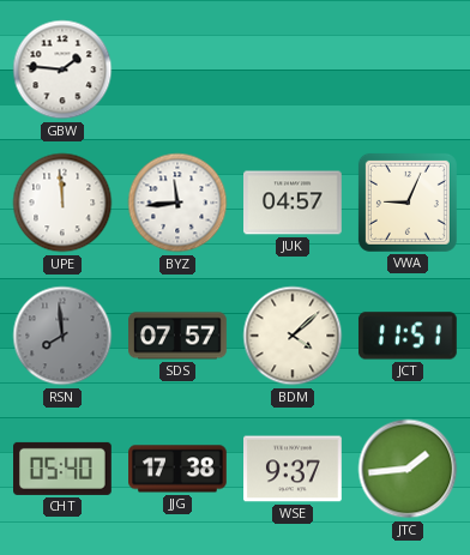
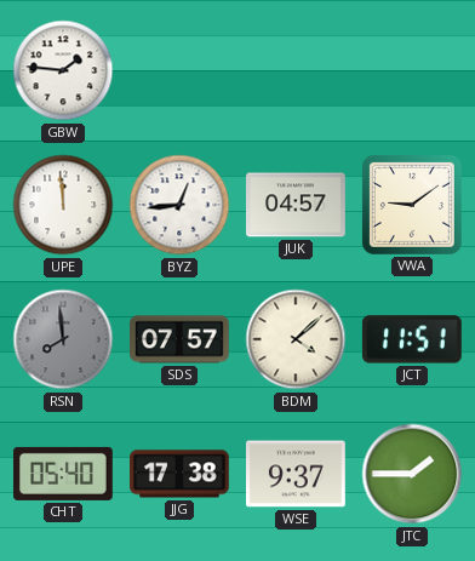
BYZ: 11:44 -> 12:44
VWA: 9:04 -> 9:09
JTC: 1:44 -> 1:45
